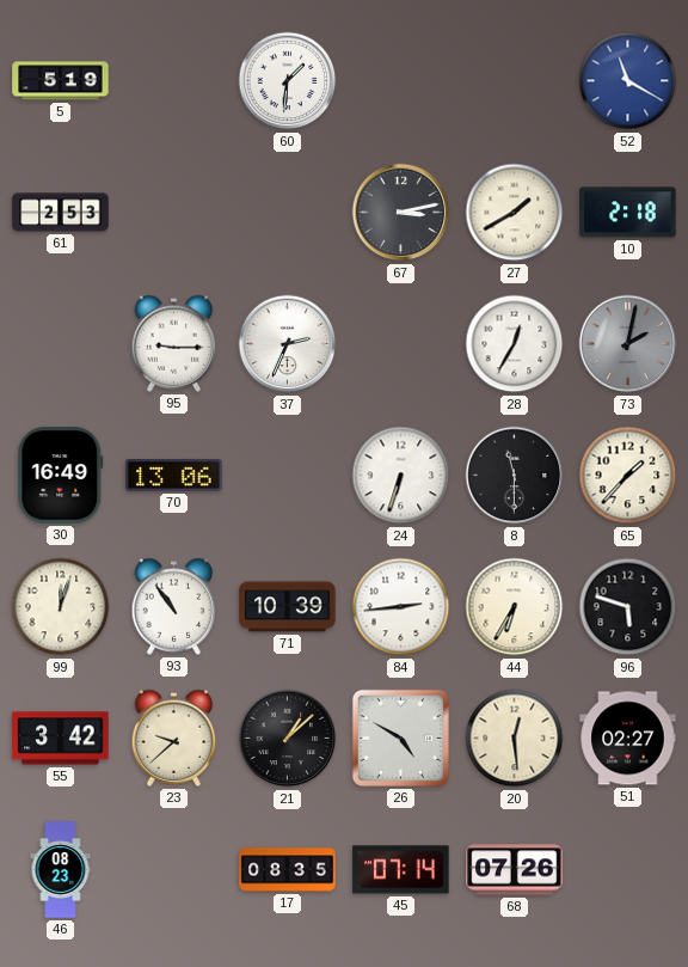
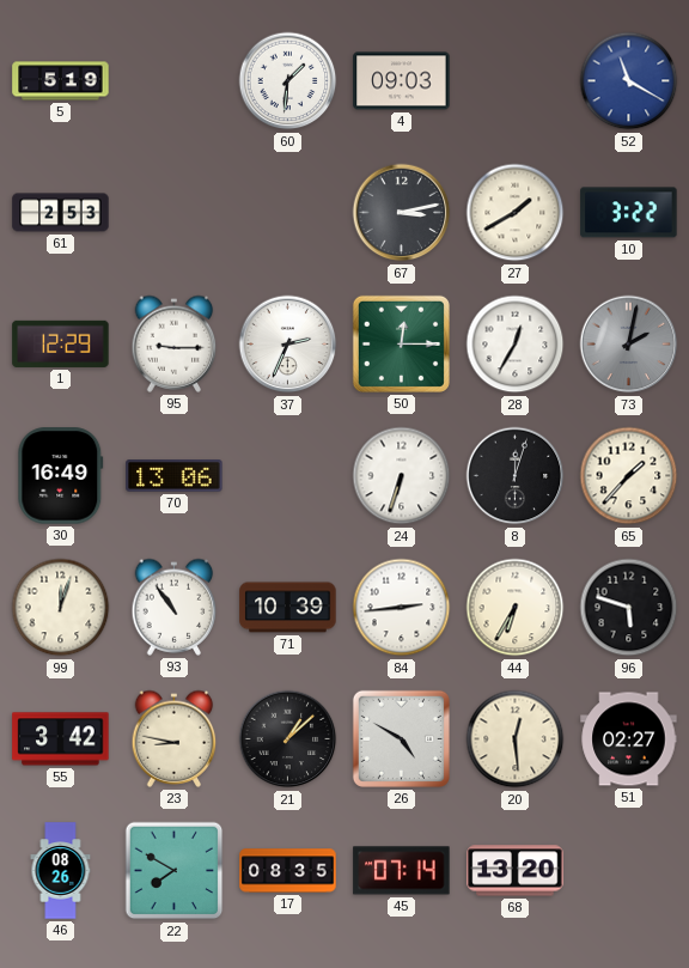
4: none -> 09:03
10: 2:18 -> 3:22
1: none -> 12:29
50: none -> 12:15
8: 11:30 -> 12:03
23: 9:38 -> 8:47
46: 08:23 -> 08:26
22: none -> 7:50
68: 07:26 -> 13:20
